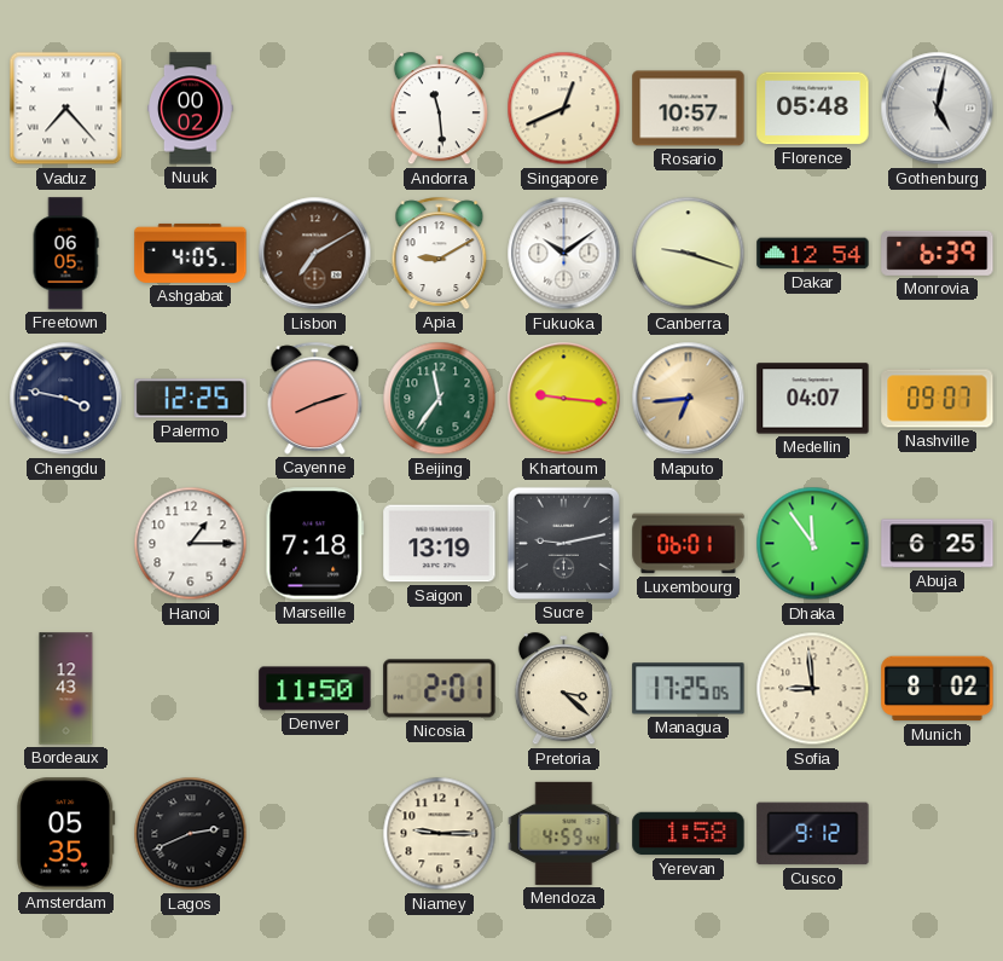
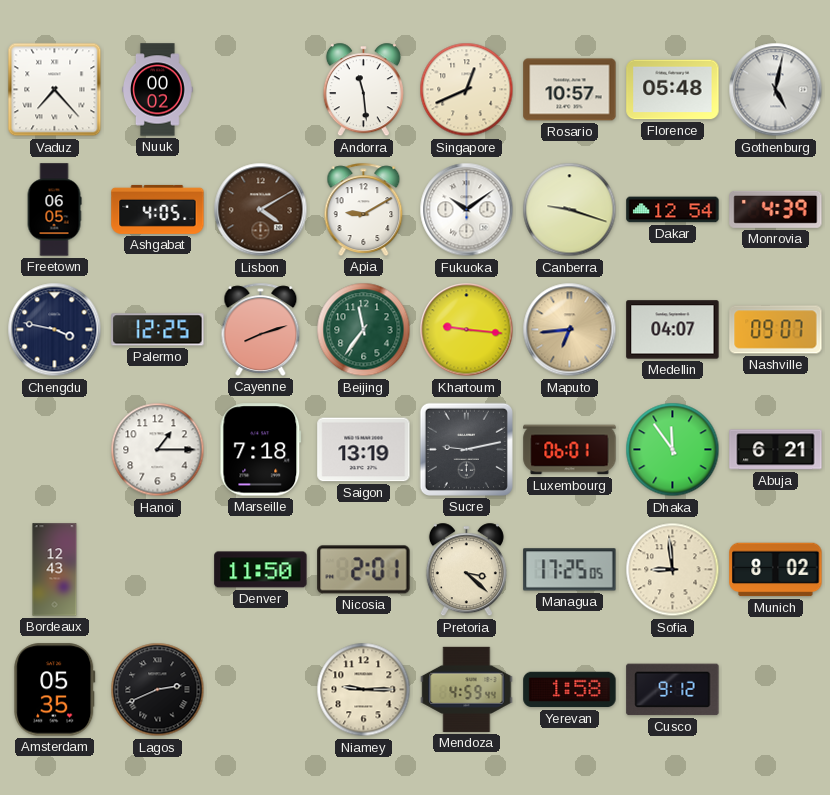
Lisbon: 7:10 -> 4:10
Monrovia: 6:39 -> 4:39
Abuja: 6:25 -> 6:21
